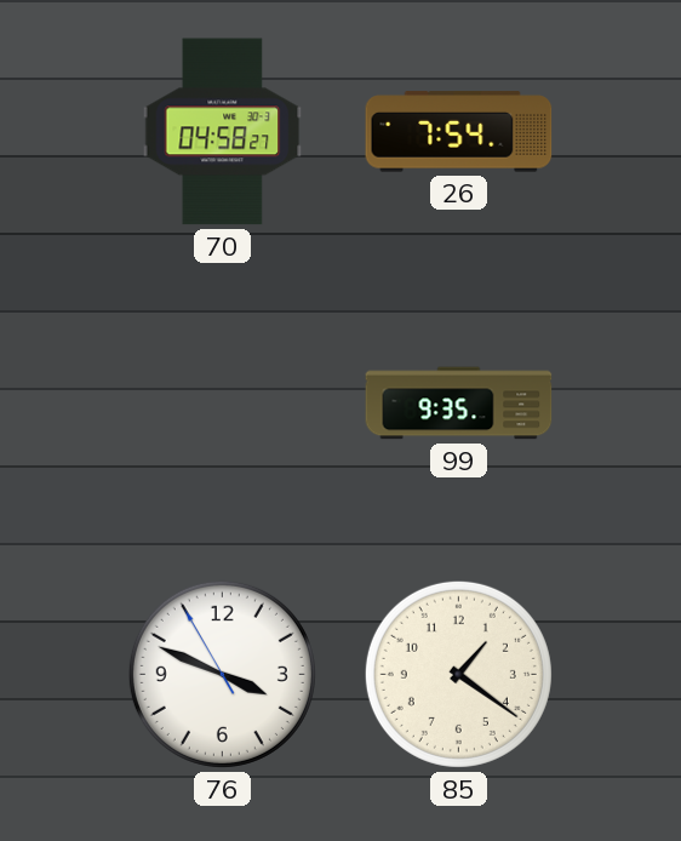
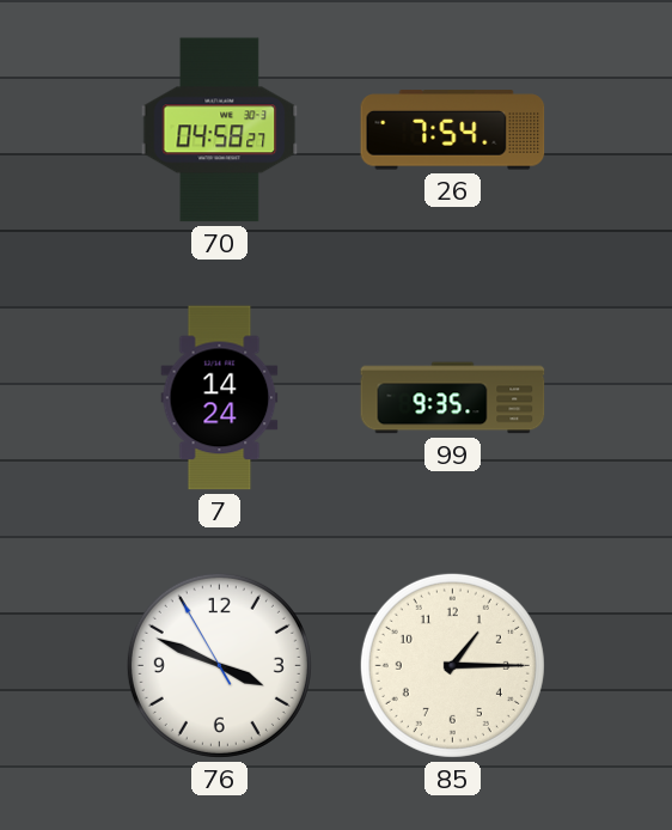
7: none -> 14:24
85: 1:21 -> 1:15
